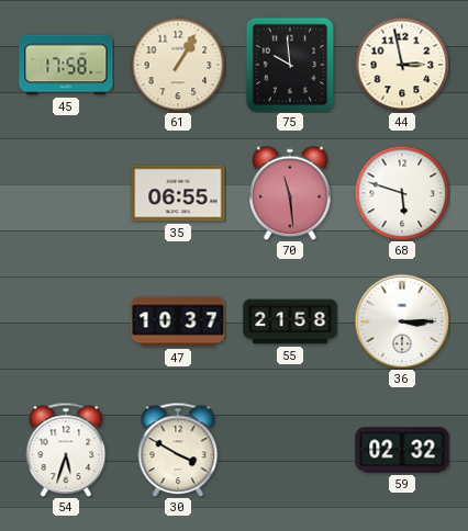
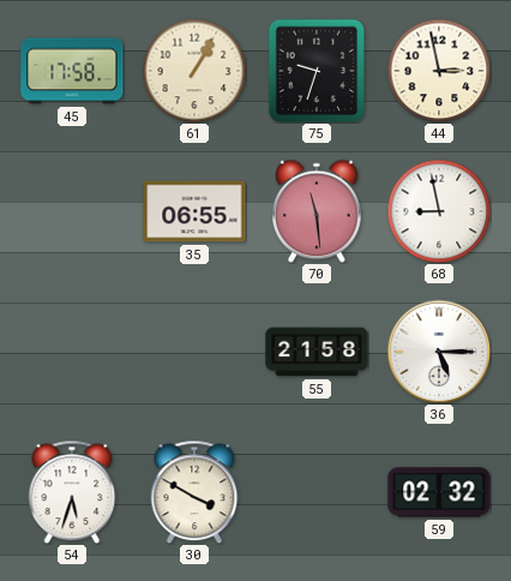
75: 9:59 -> 9:33
68: 5:48 -> 8:58
47: 10:37 -> none
36: 3:15 -> 5:15
